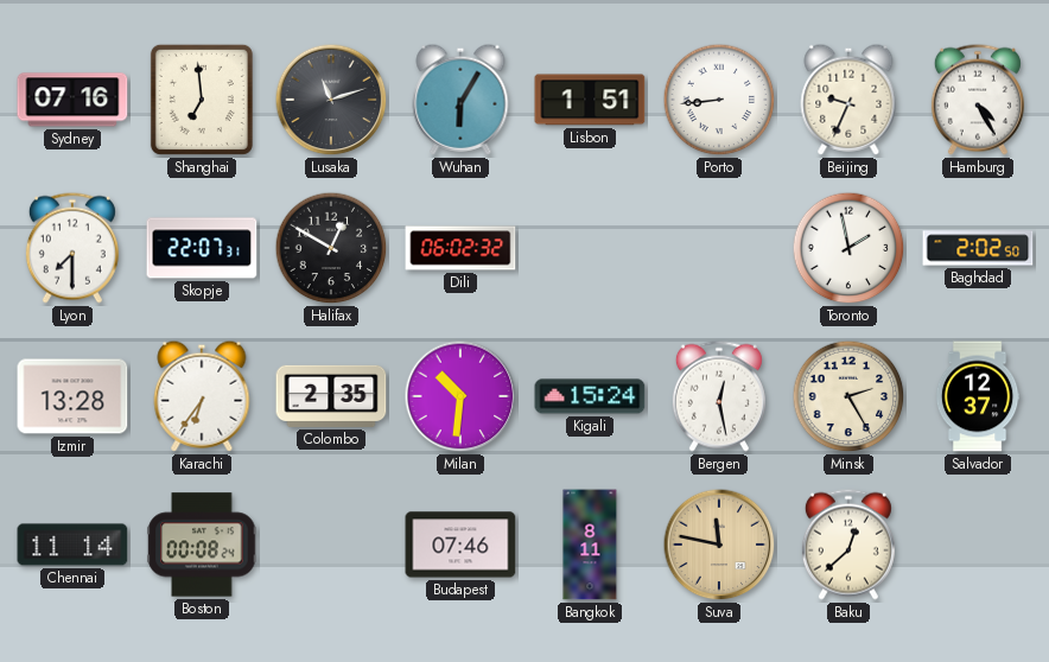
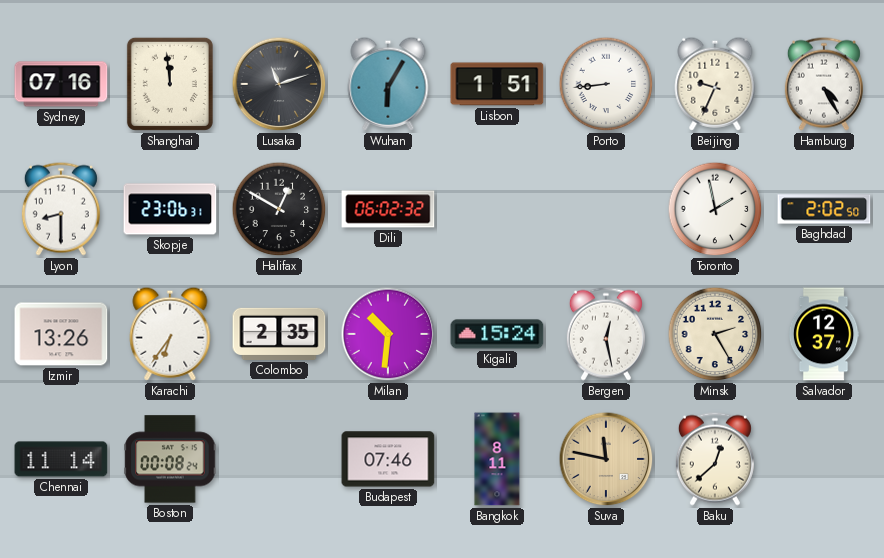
Shanghai: 6:59 -> 11:59
Lyon: 7:30 -> 8:30
Skopje: 22:07 -> 23:06
Izmir: 13:28 -> 13:26
